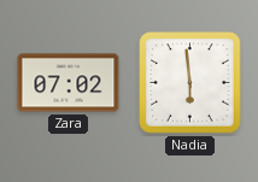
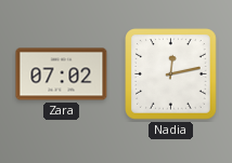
Nadia: 5:59 -> 12:13
